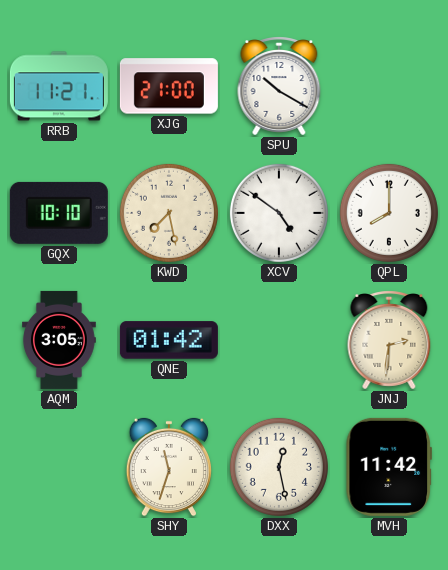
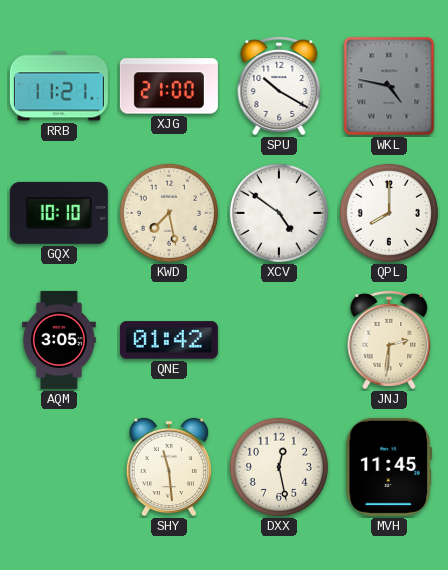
WKL: none -> 4:47
SHY: 11:33 -> 11:29
MVH: 11:42 -> 11:45
